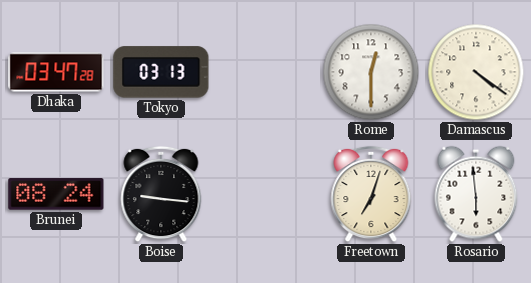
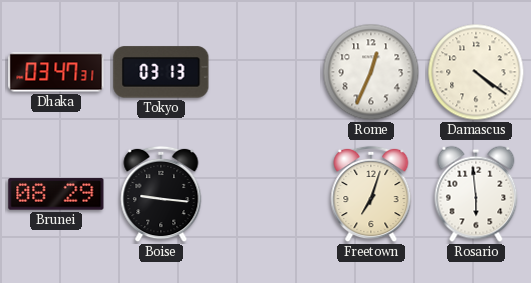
Dhaka: 03:47:28 -> 03:47:31
Rome: 12:30 -> 12:34
Brunei: 08:24 -> 08:29
